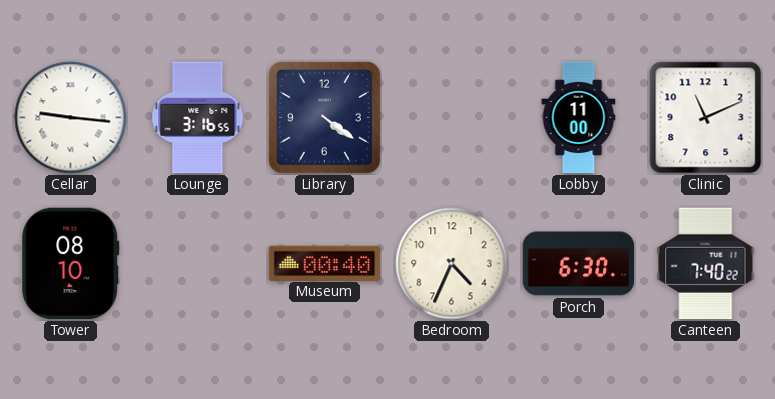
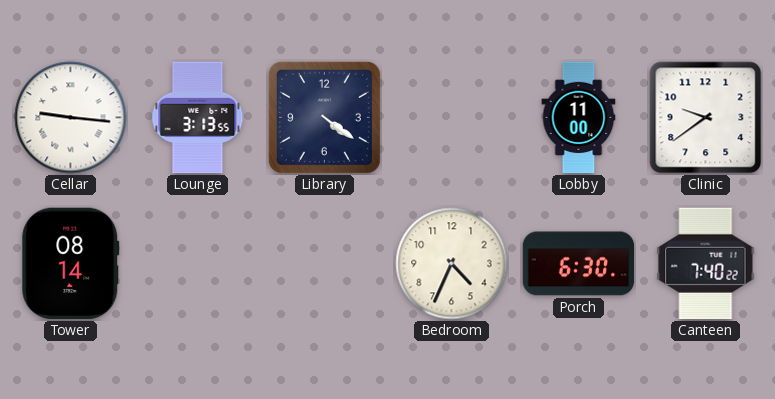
Lounge: 3:16 -> 3:13
Clinic: 11:11 -> 9:39
Tower: 08:10 -> 08:14
Museum: 00:40 -> none
